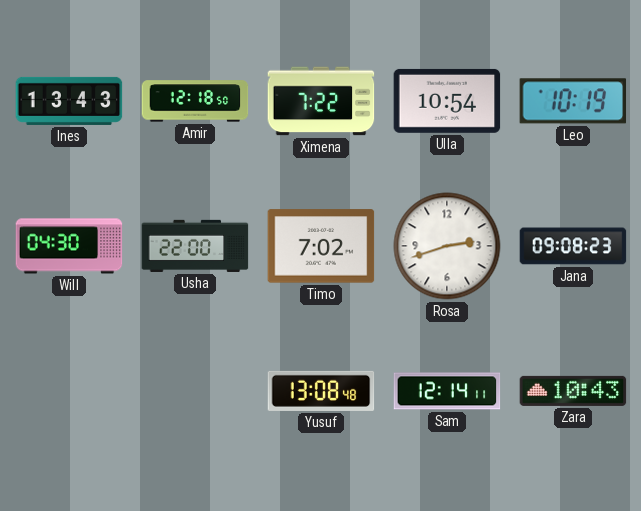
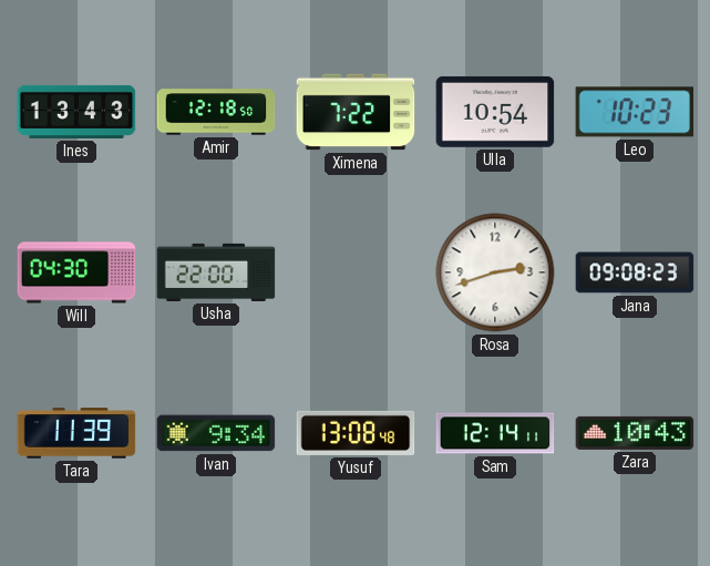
Leo: 10:19 -> 10:23
Timo: 7:02 -> none
Tara: none -> 11:39
Ivan: none -> 9:34
